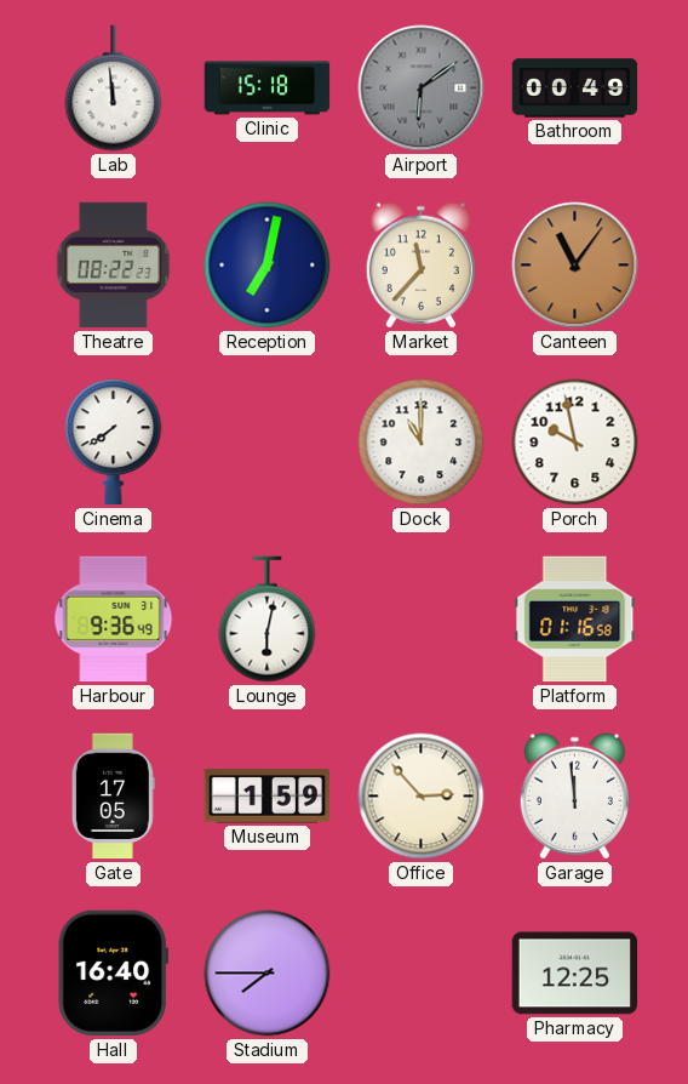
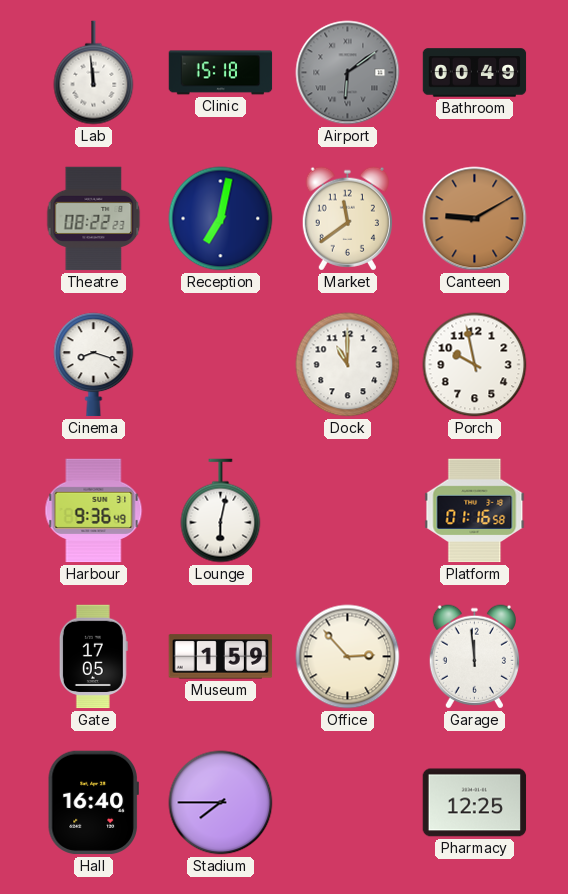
Market: 11:37 -> 11:39
Canteen: 11:06 -> 9:10
Cinema: 7:39 -> 8:18
